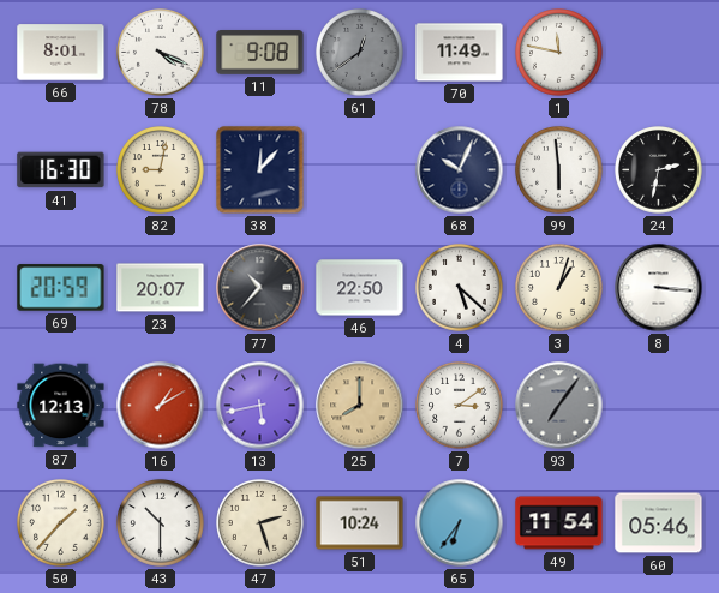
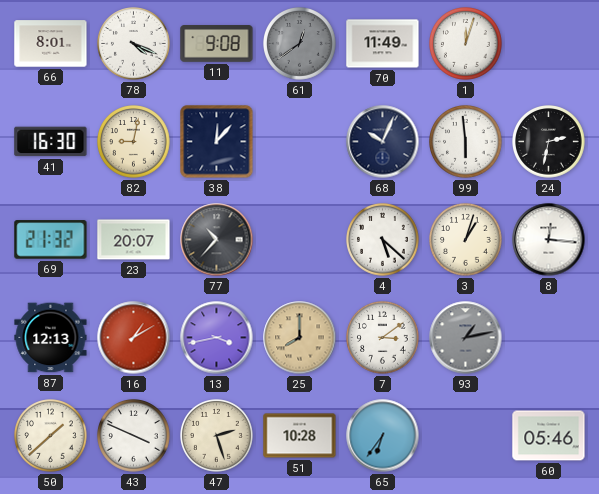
1: 11:47 -> 12:03
69: 20:59 -> 21:32
46: 22:50 -> none
8: 3:16 -> 12:16
13: 5:43 -> 3:43
93: 7:06 -> 1:13
50: 1:37 -> 1:38
43: 10:30 -> 3:49
51: 10:24 -> 10:28
49: 11:54 -> none
